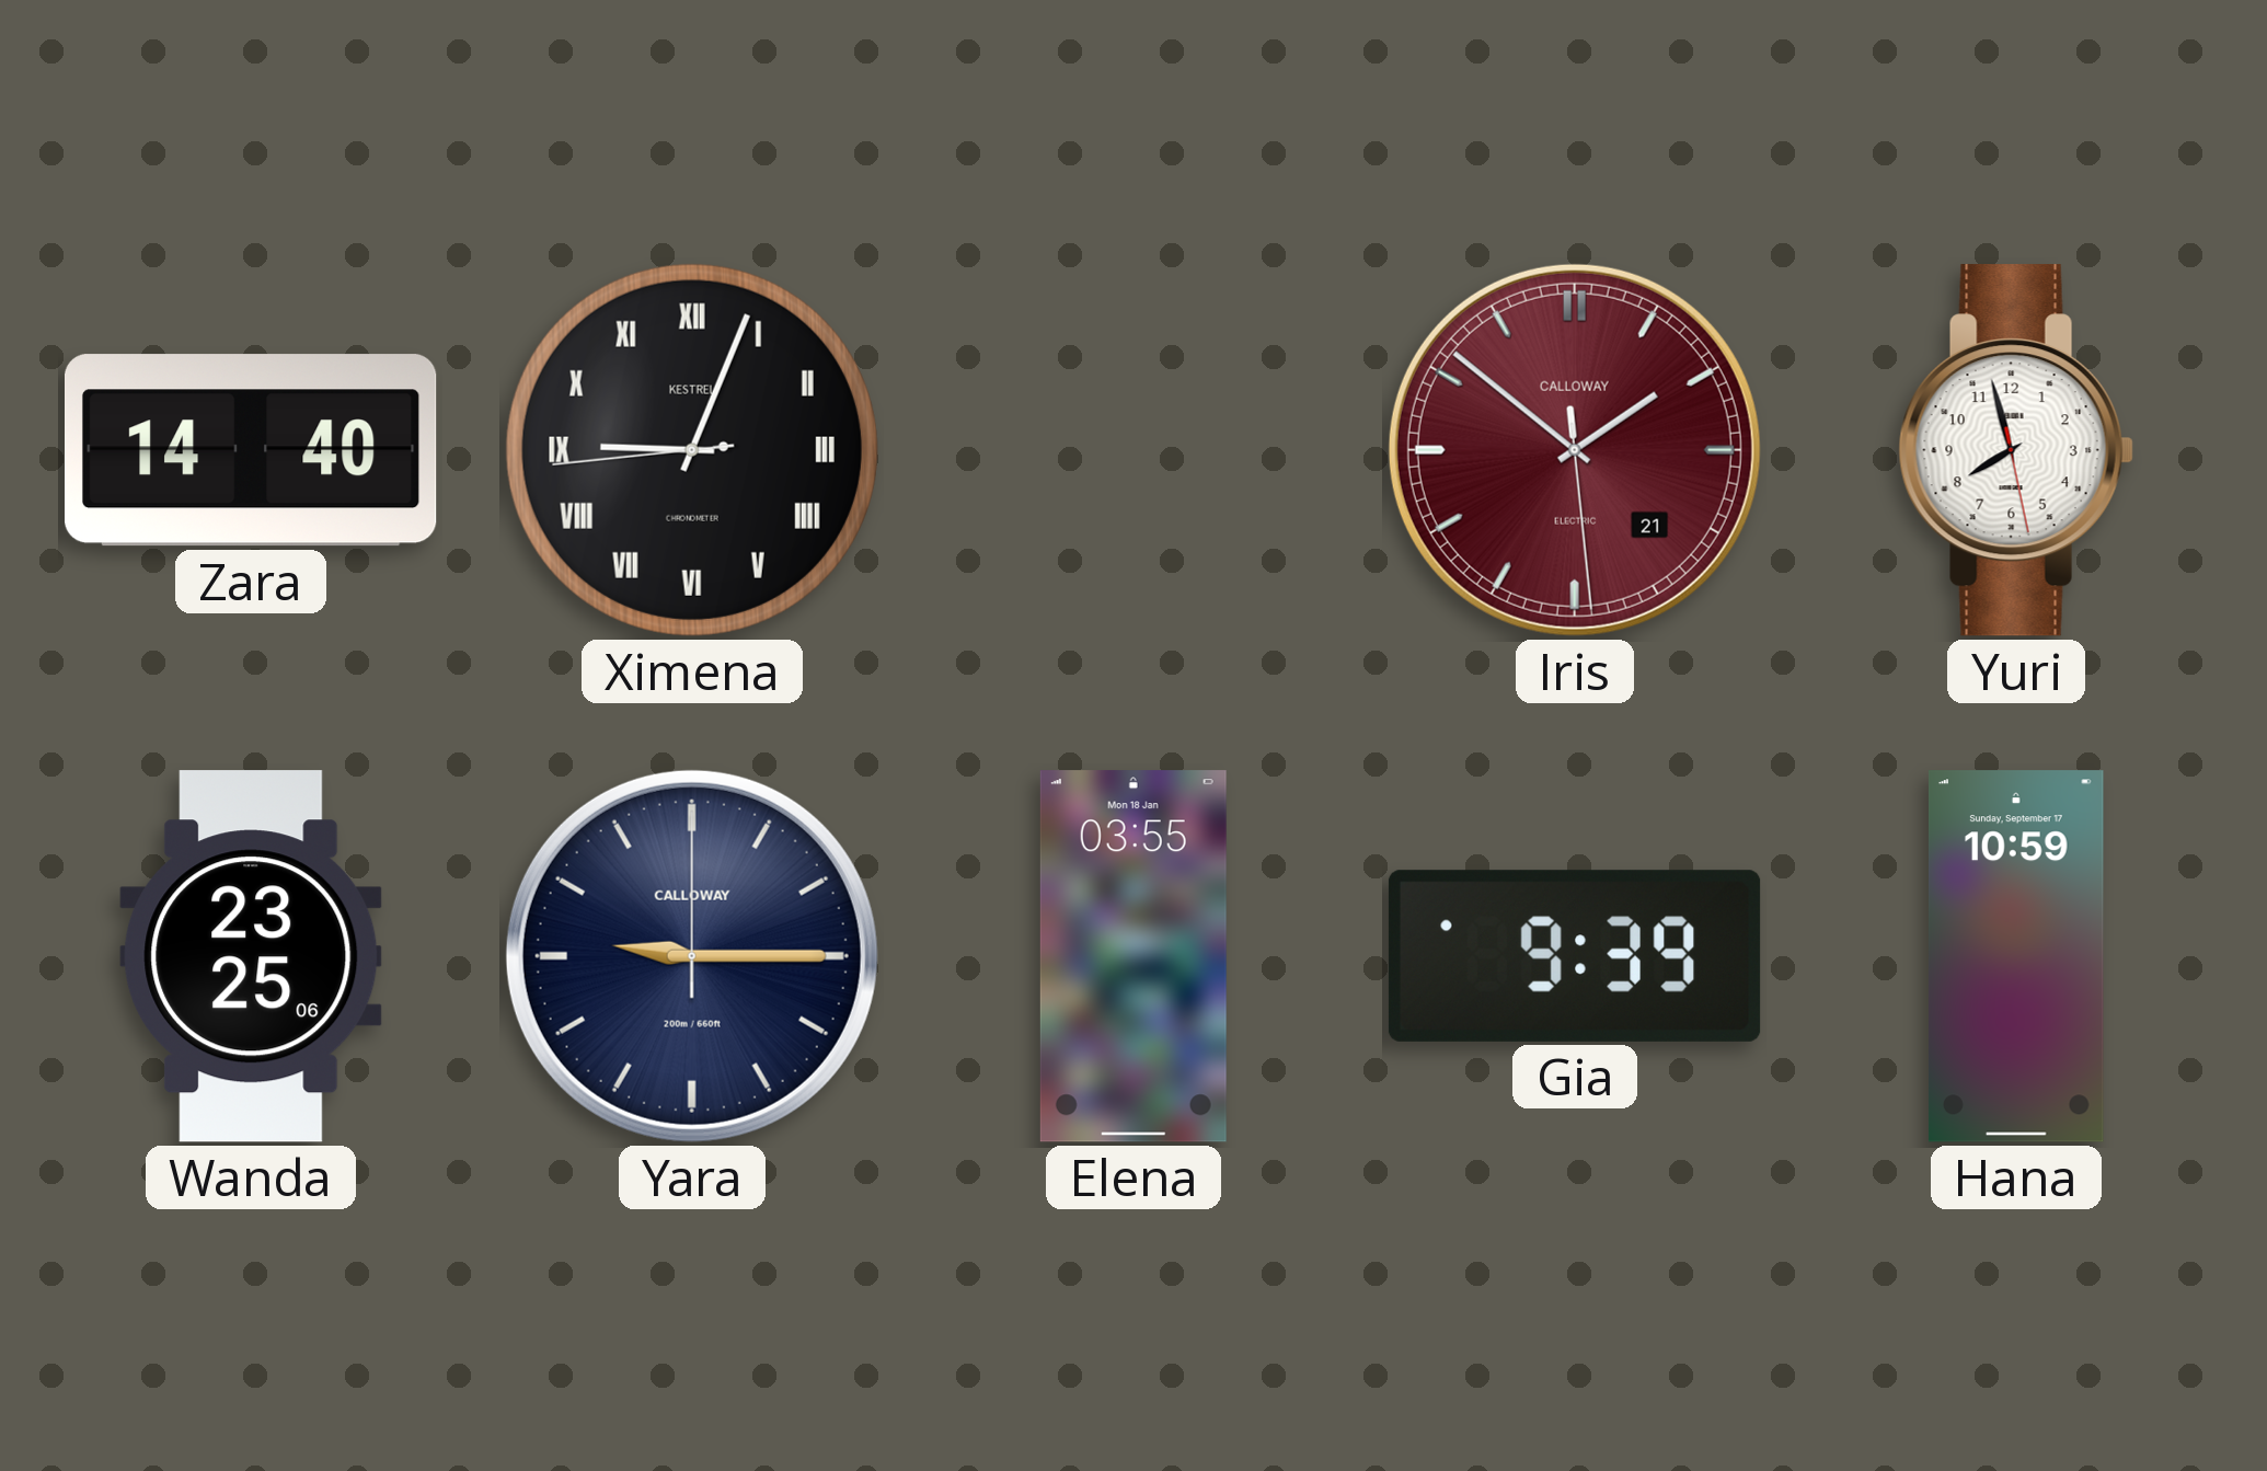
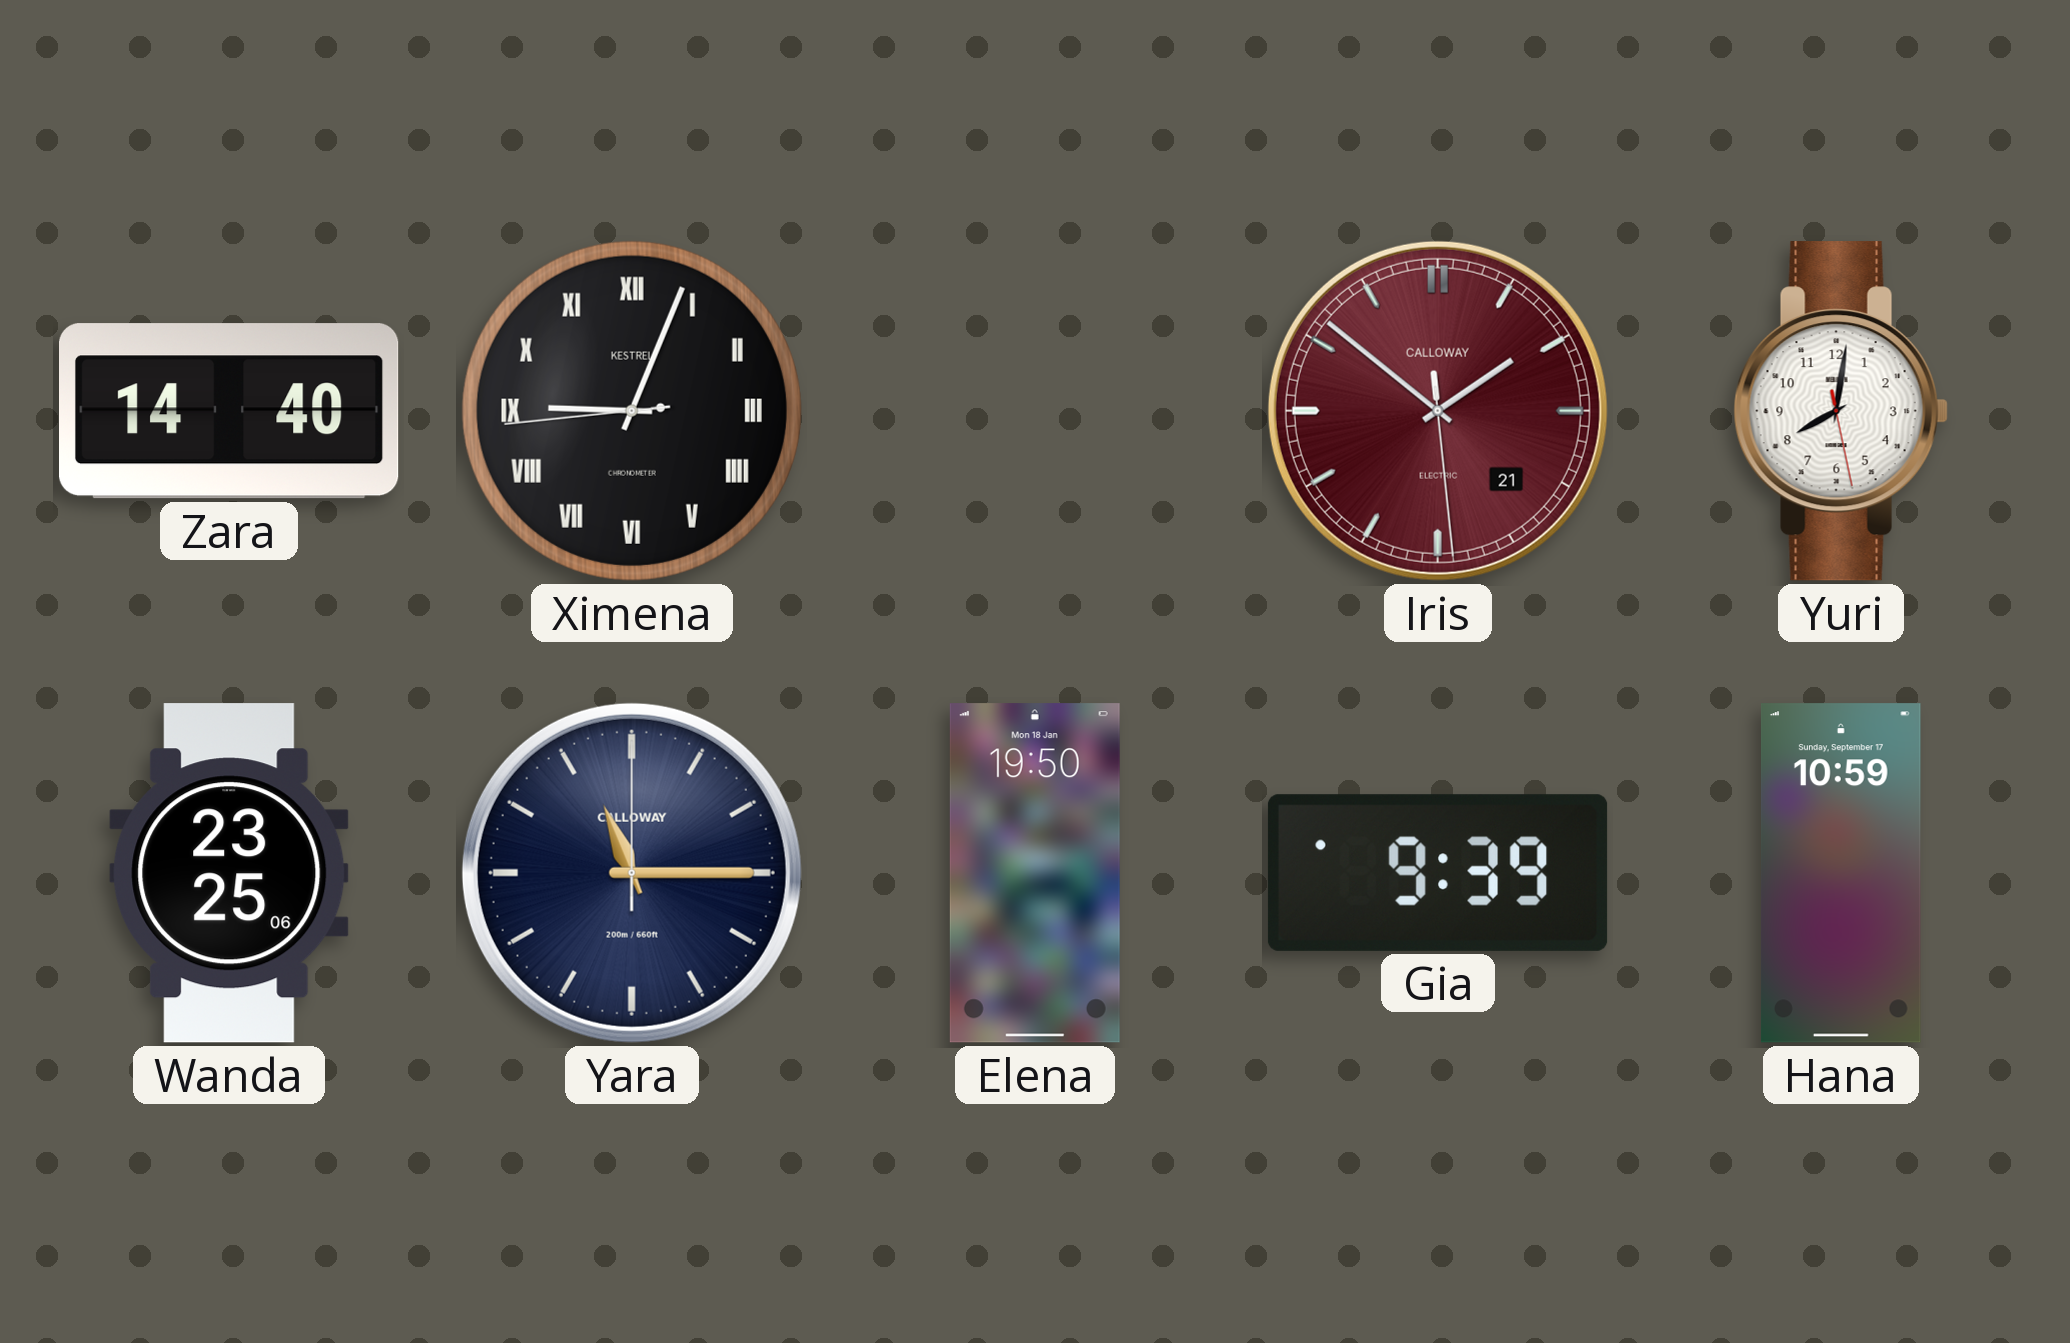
Yuri: 7:57 -> 8:01
Yara: 9:15 -> 11:15
Elena: 03:55 -> 19:50
